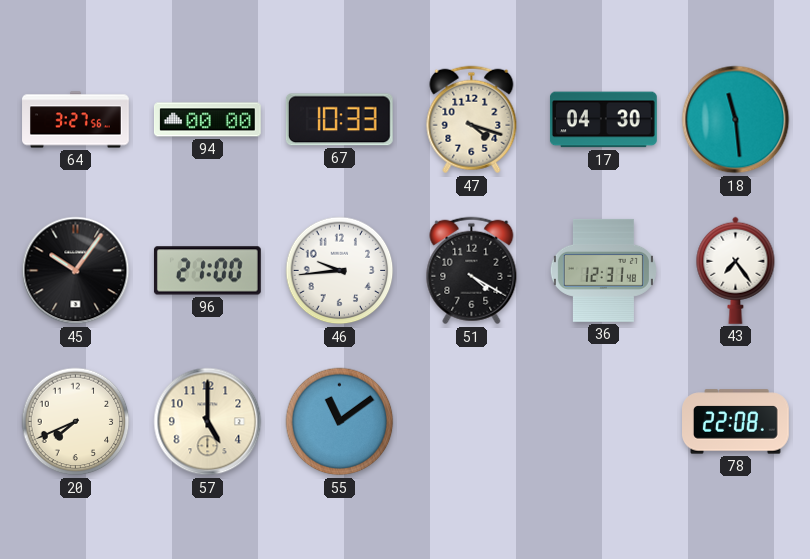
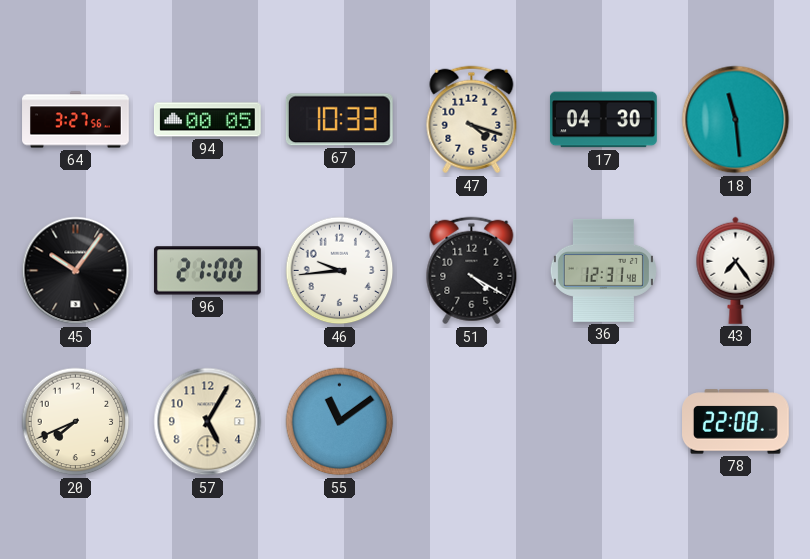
94: 00:00 -> 00:05
57: 5:00 -> 5:05
